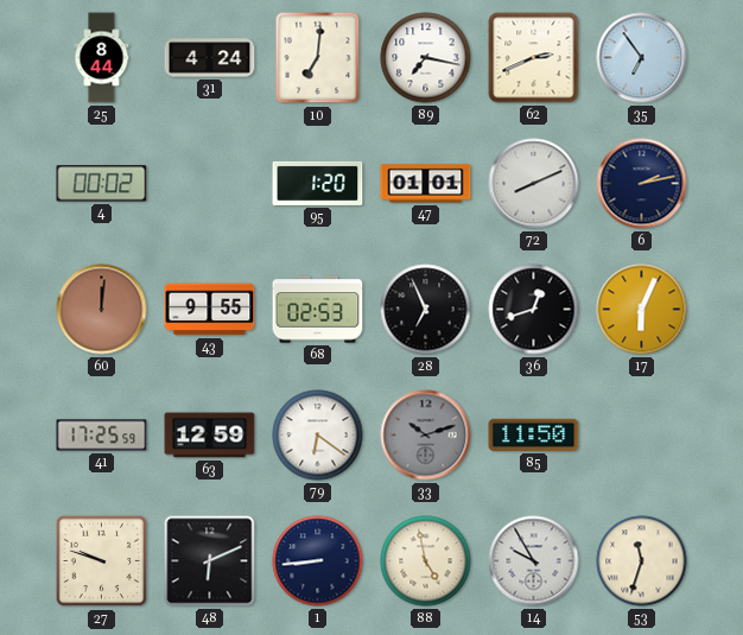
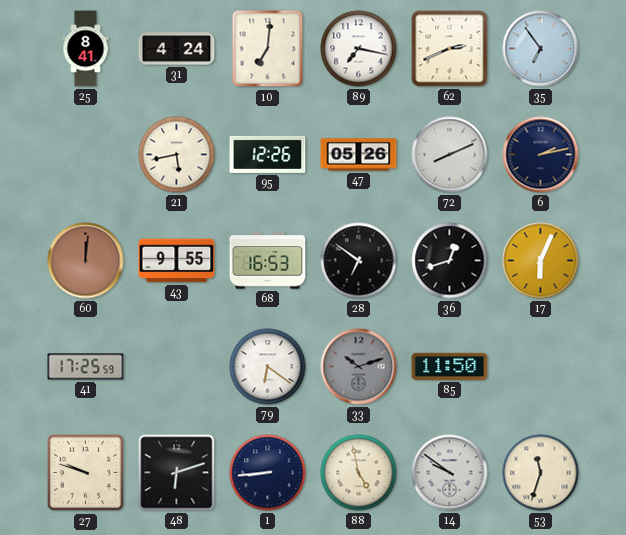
25: 8:44 -> 8:41
4: 00:02 -> none
21: none -> 5:43
95: 1:20 -> 12:26
47: 01:01 -> 05:26
68: 02:53 -> 16:53
28: 6:56 -> 6:51
63: 12:59 -> none
48: 6:11 -> 6:12
14: 9:55 -> 9:51
